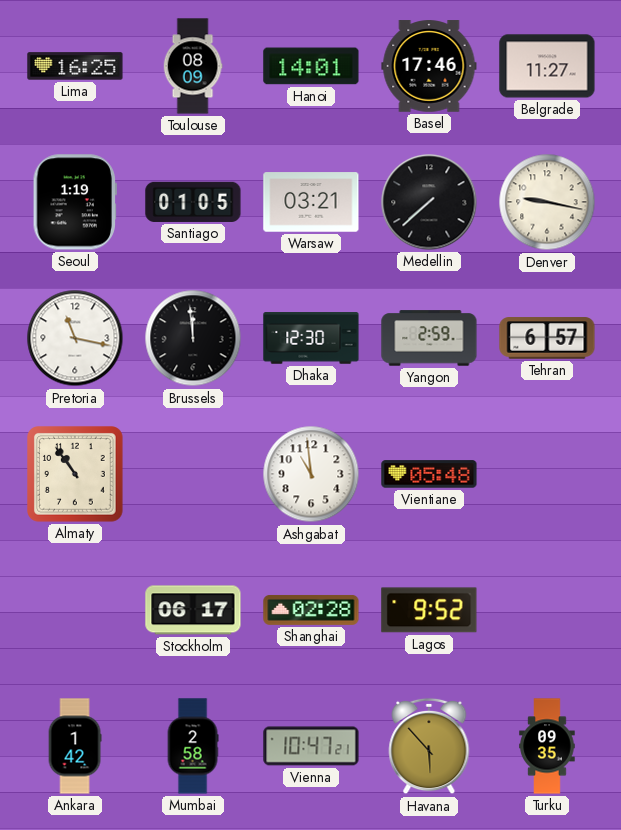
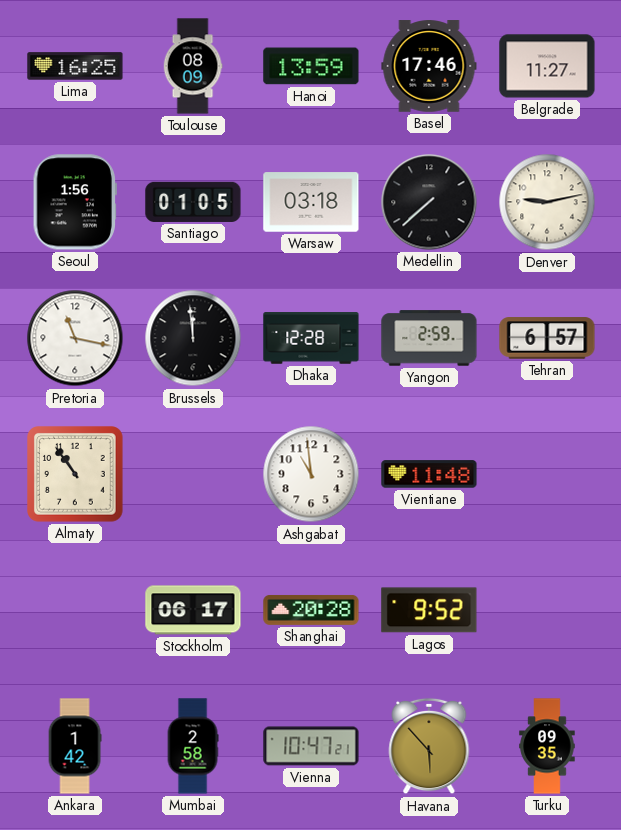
Hanoi: 14:01 -> 13:59
Seoul: 1:19 -> 1:56
Warsaw: 03:21 -> 03:18
Denver: 9:17 -> 9:13
Dhaka: 12:30 -> 12:28
Vientiane: 05:48 -> 11:48
Shanghai: 02:28 -> 20:28
